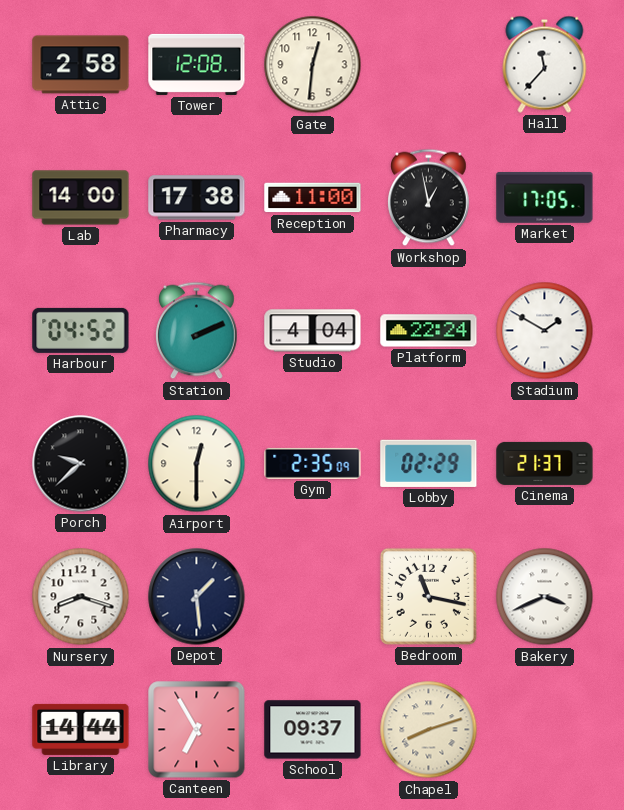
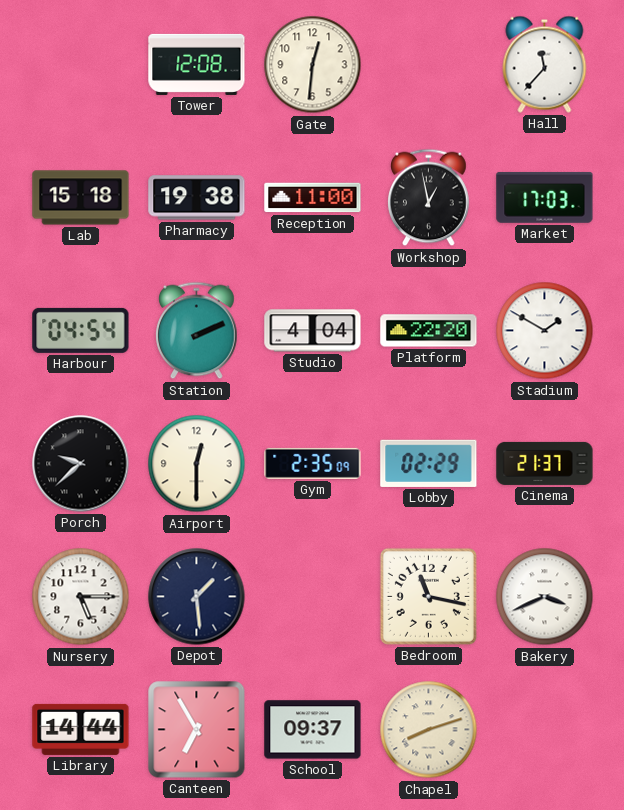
Attic: 2:58 -> none
Lab: 14:00 -> 15:18
Pharmacy: 17:38 -> 19:38
Market: 17:05 -> 17:03
Harbour: 04:52 -> 04:54
Platform: 22:24 -> 22:20
Nursery: 8:18 -> 5:15
